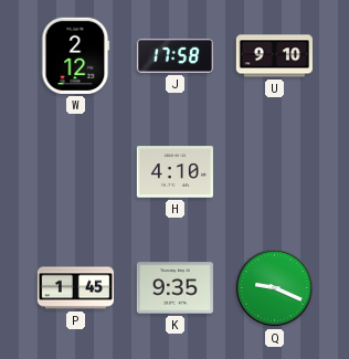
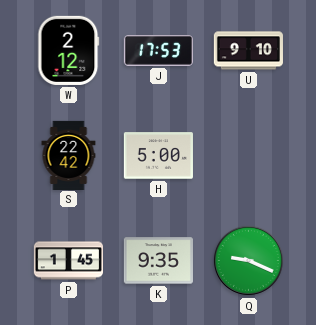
J: 17:58 -> 17:53
S: none -> 22:42
H: 4:10 -> 5:00
